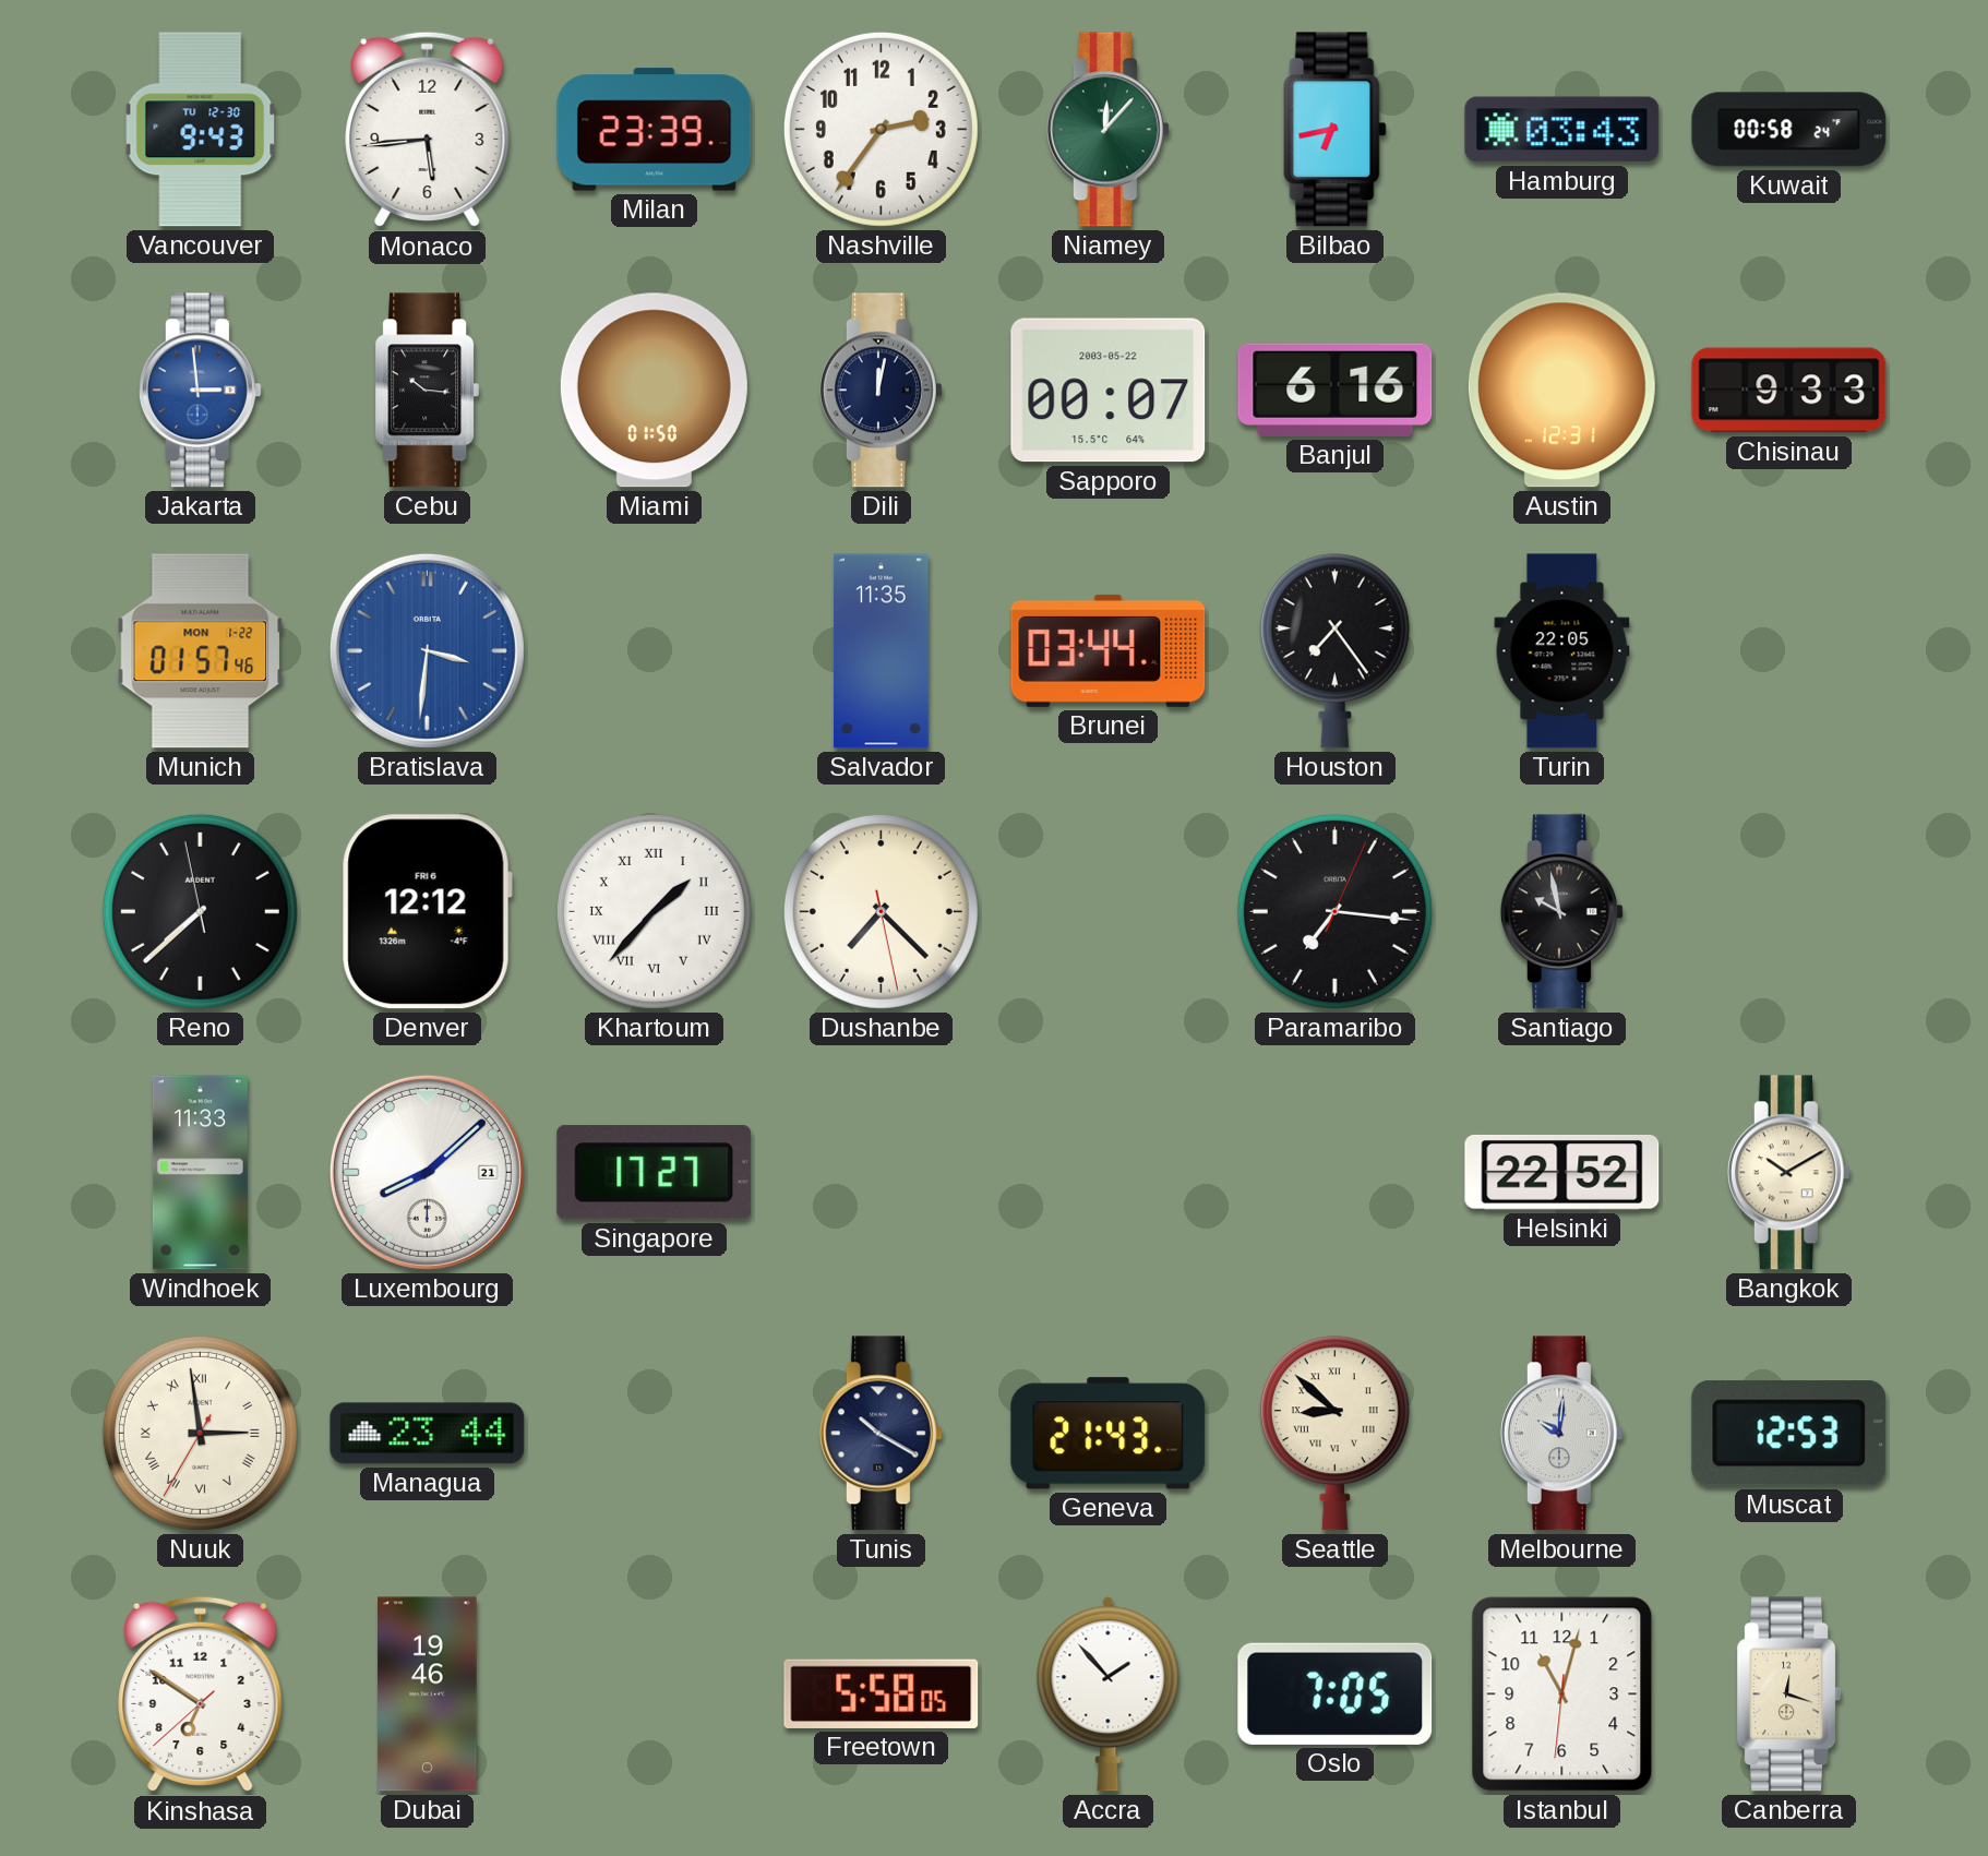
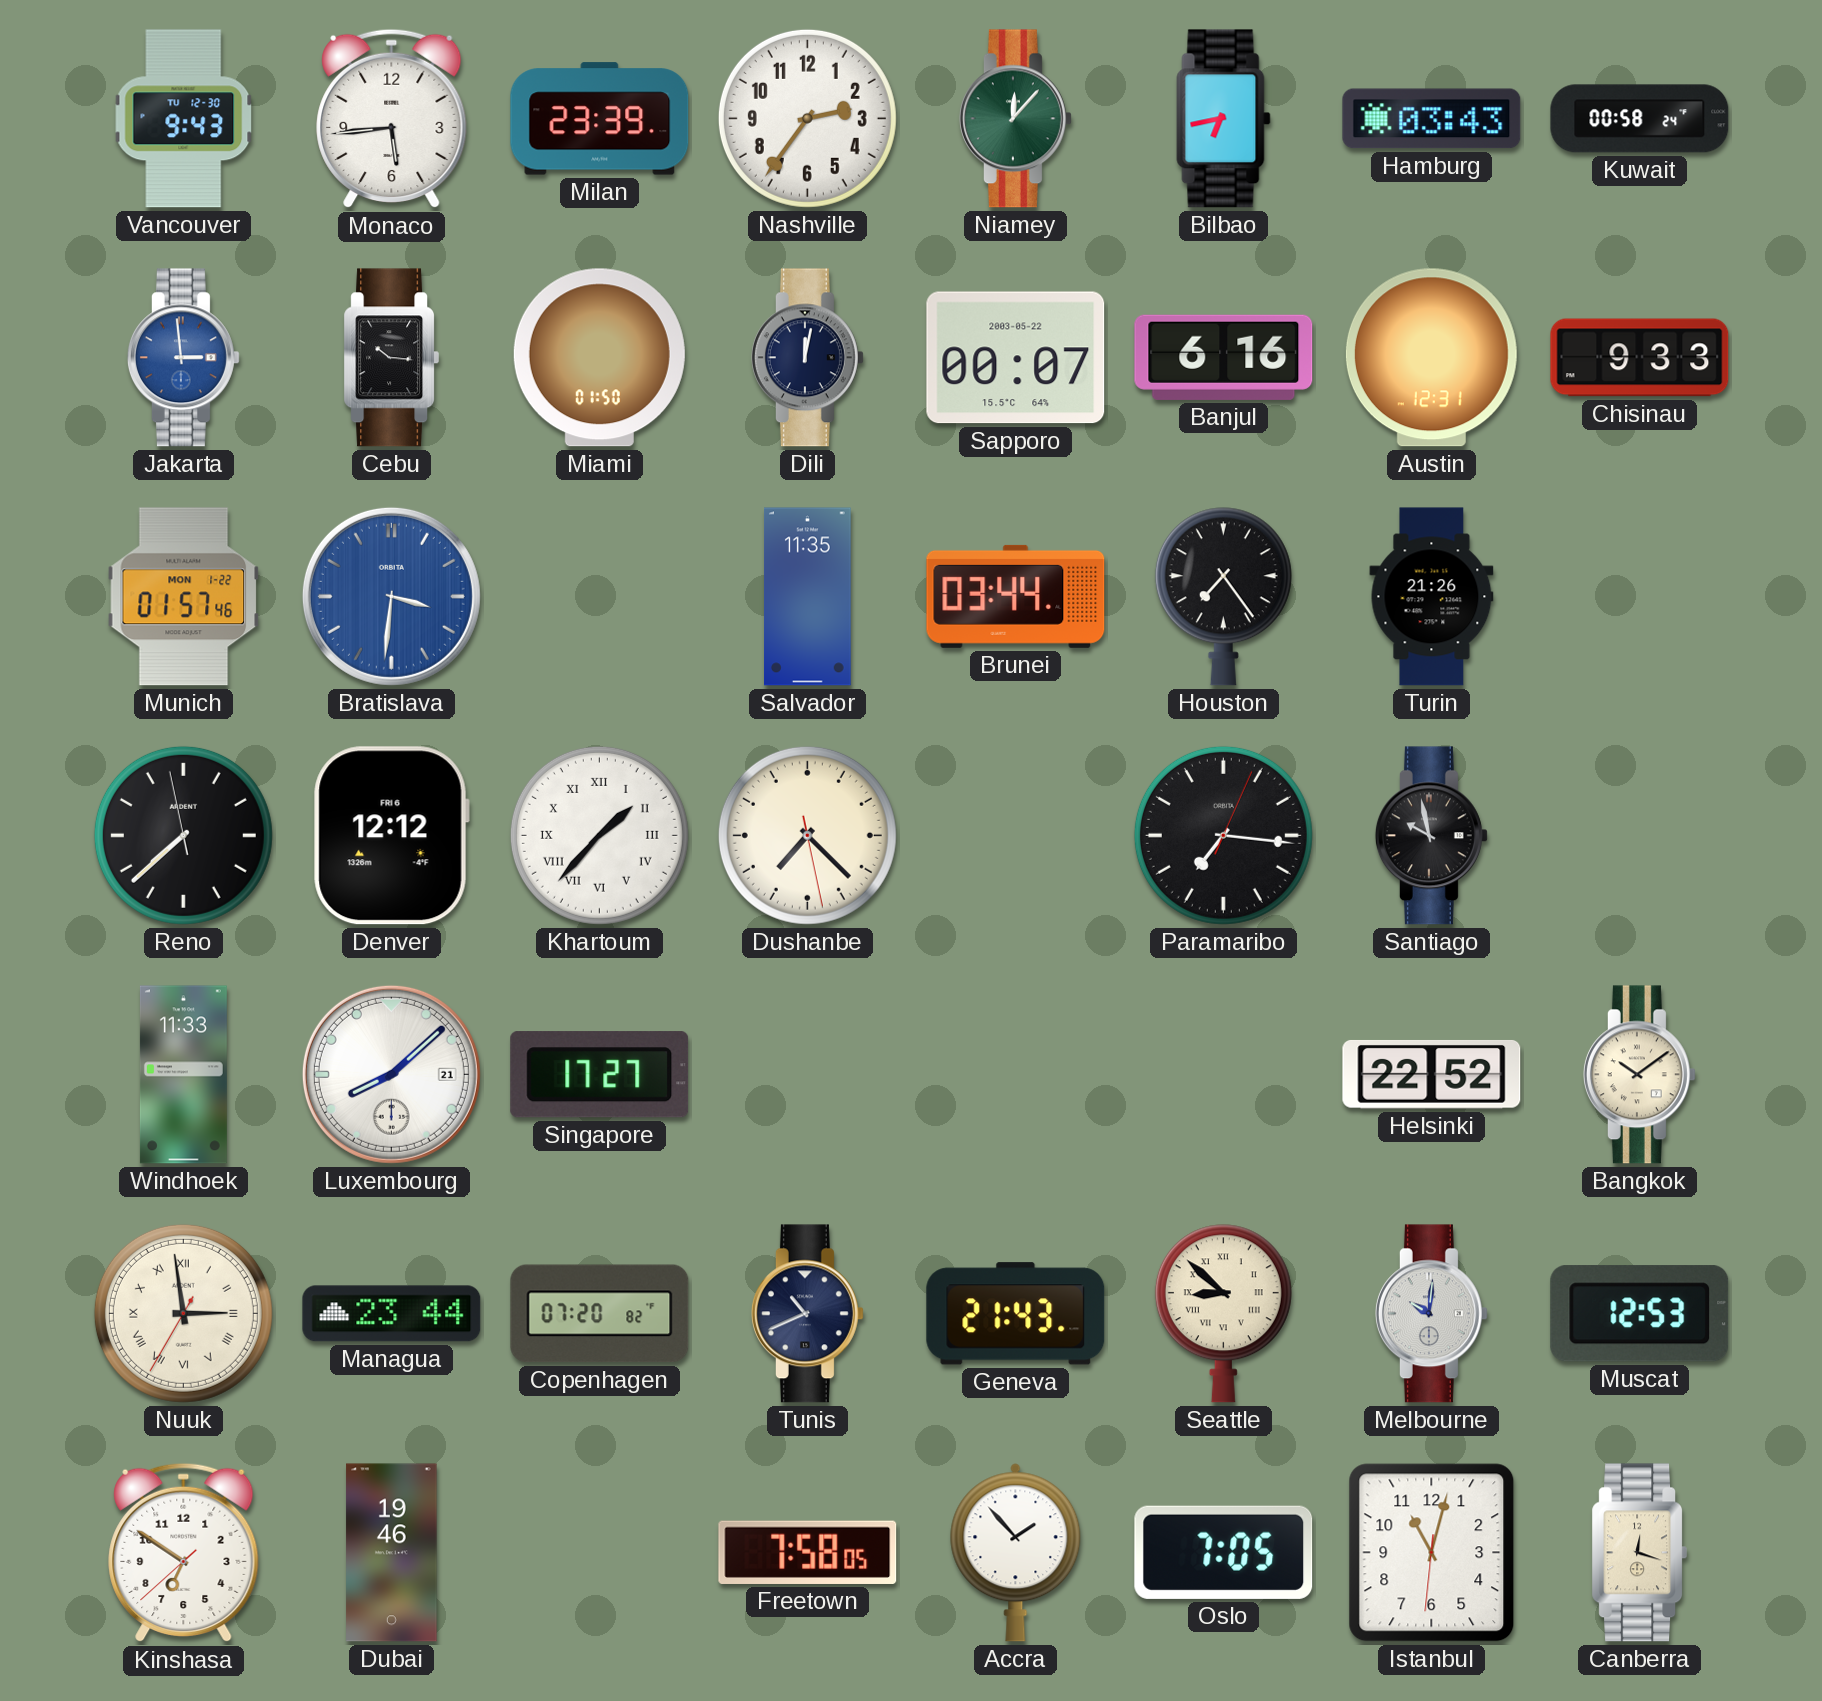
Turin: 22:05 -> 21:26
Bangkok: 10:10 -> 10:09
Copenhagen: none -> 07:20
Tunis: 10:20 -> 10:41
Freetown: 5:58 -> 7:58
